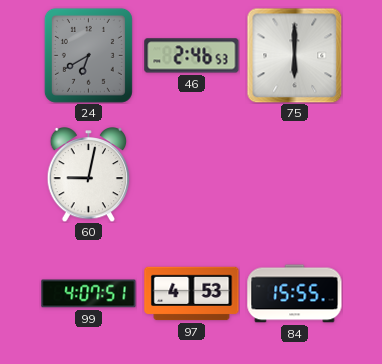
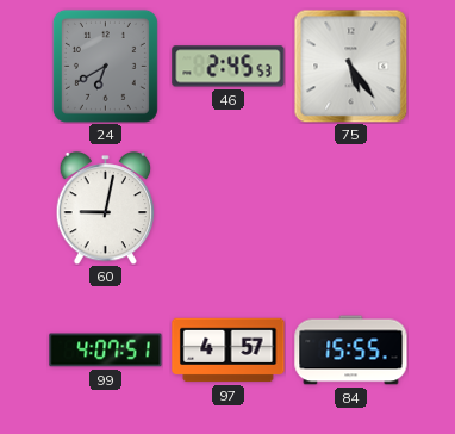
46: 2:46 -> 2:45
75: 6:00 -> 5:24
97: 4:53 -> 4:57
